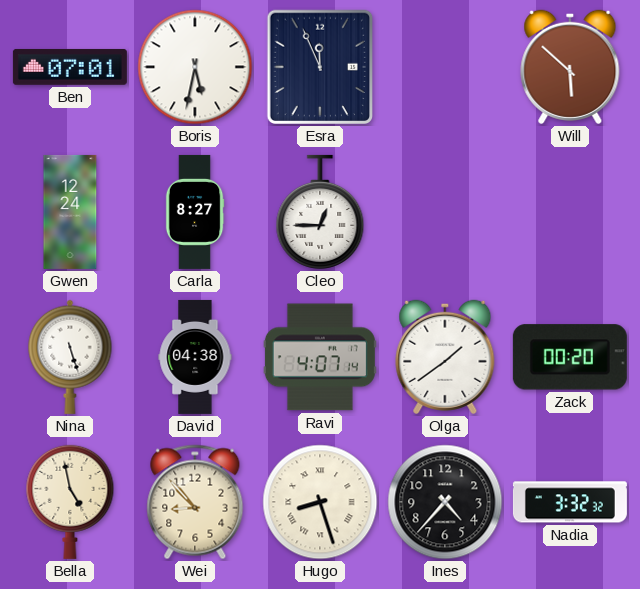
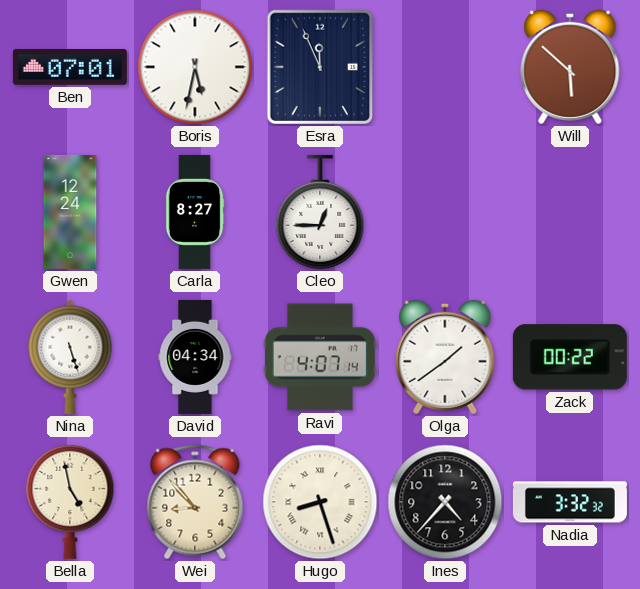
David: 04:38 -> 04:34
Zack: 00:20 -> 00:22
